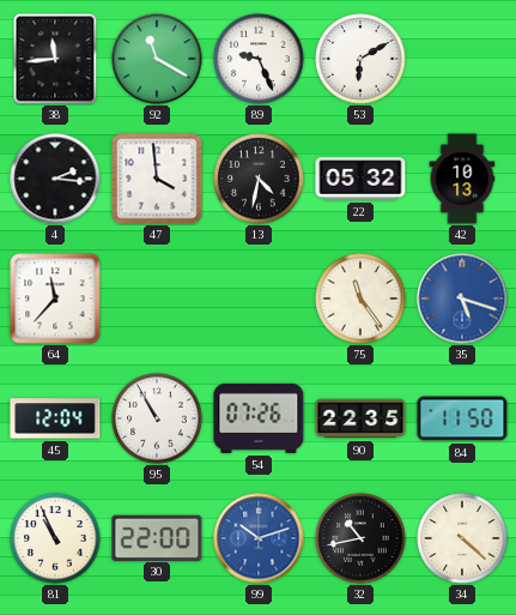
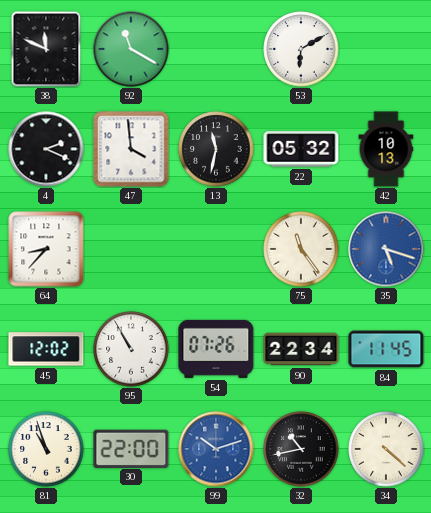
38: 11:44 -> 11:49
89: 9:26 -> none
4: 2:16 -> 2:19
13: 4:32 -> 11:32
64: 11:37 -> 8:37
45: 12:04 -> 12:02
90: 22:35 -> 22:34
84: 11:50 -> 11:45
81: 10:56 -> 10:57
